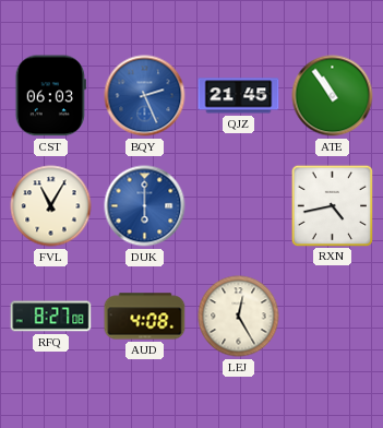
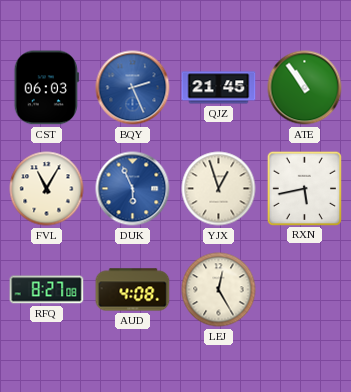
DUK: 6:00 -> 5:56
YJX: none -> 12:57
RXN: 4:43 -> 5:43
